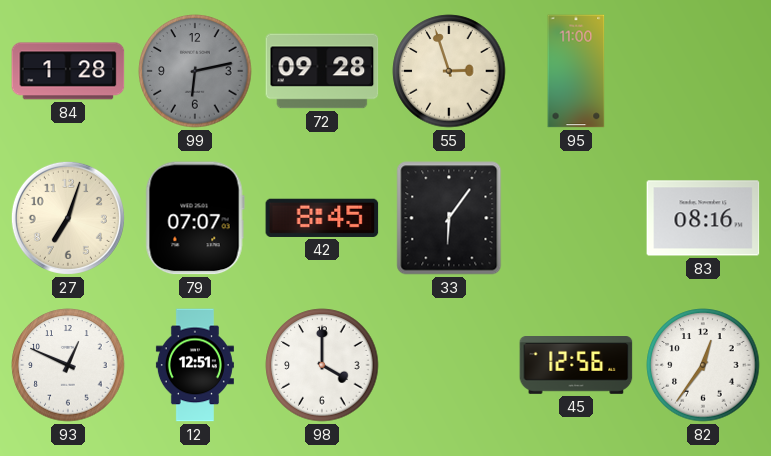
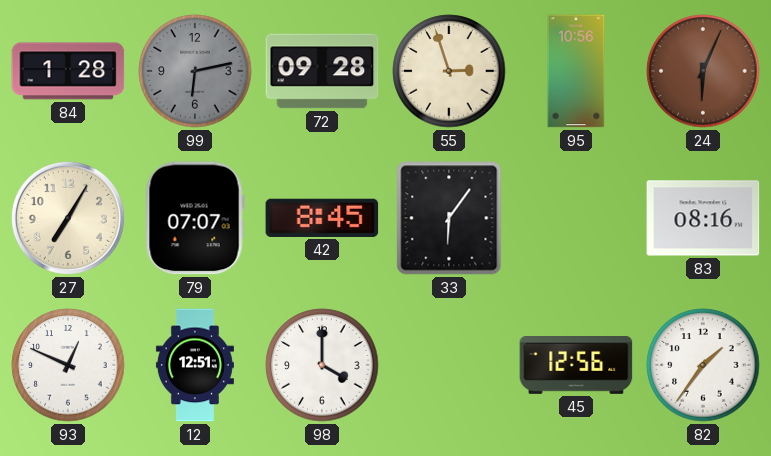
95: 11:00 -> 10:56
24: none -> 6:04
27: 7:03 -> 7:05
82: 12:36 -> 1:36
